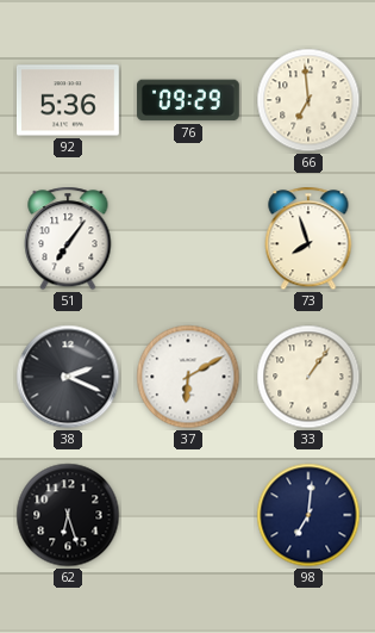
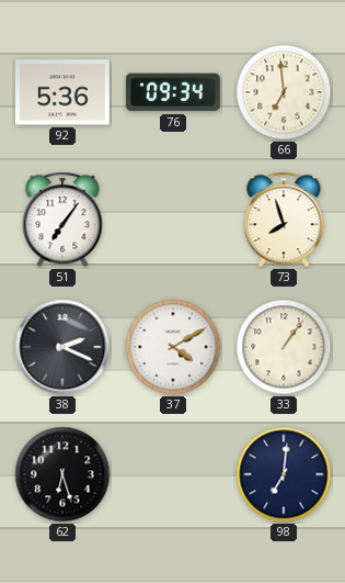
76: 09:29 -> 09:34
37: 6:10 -> 4:10
